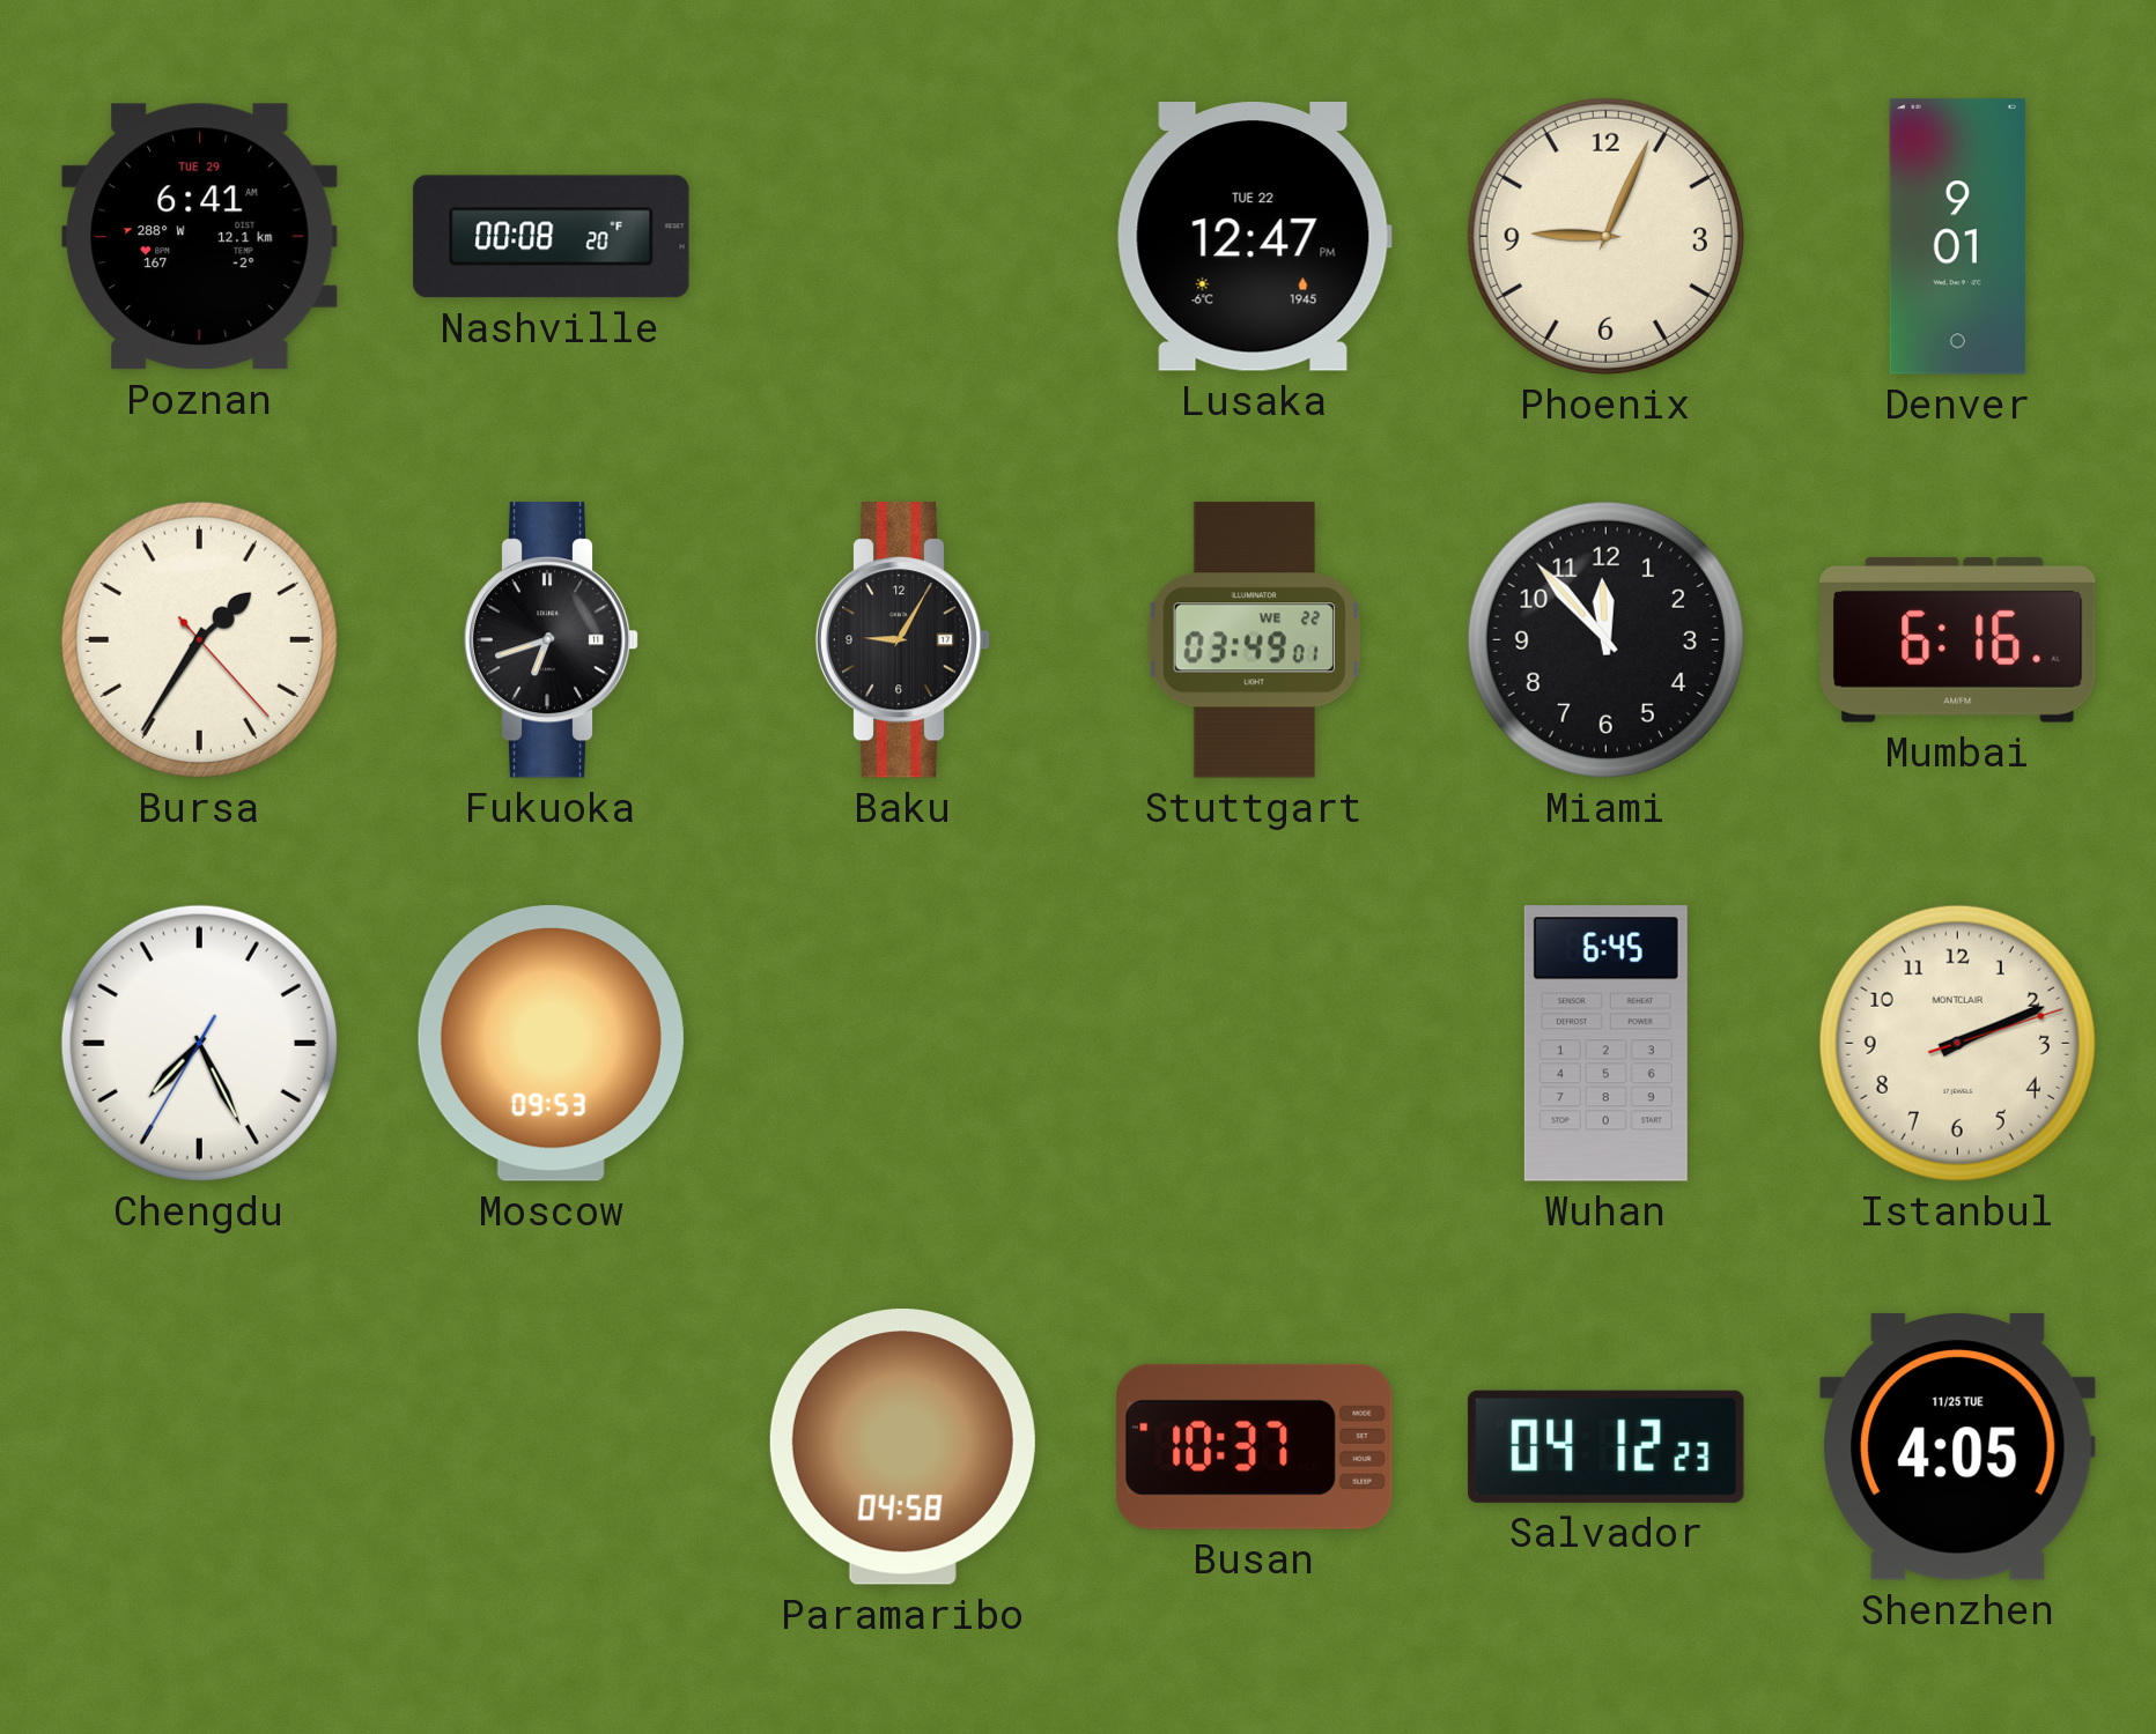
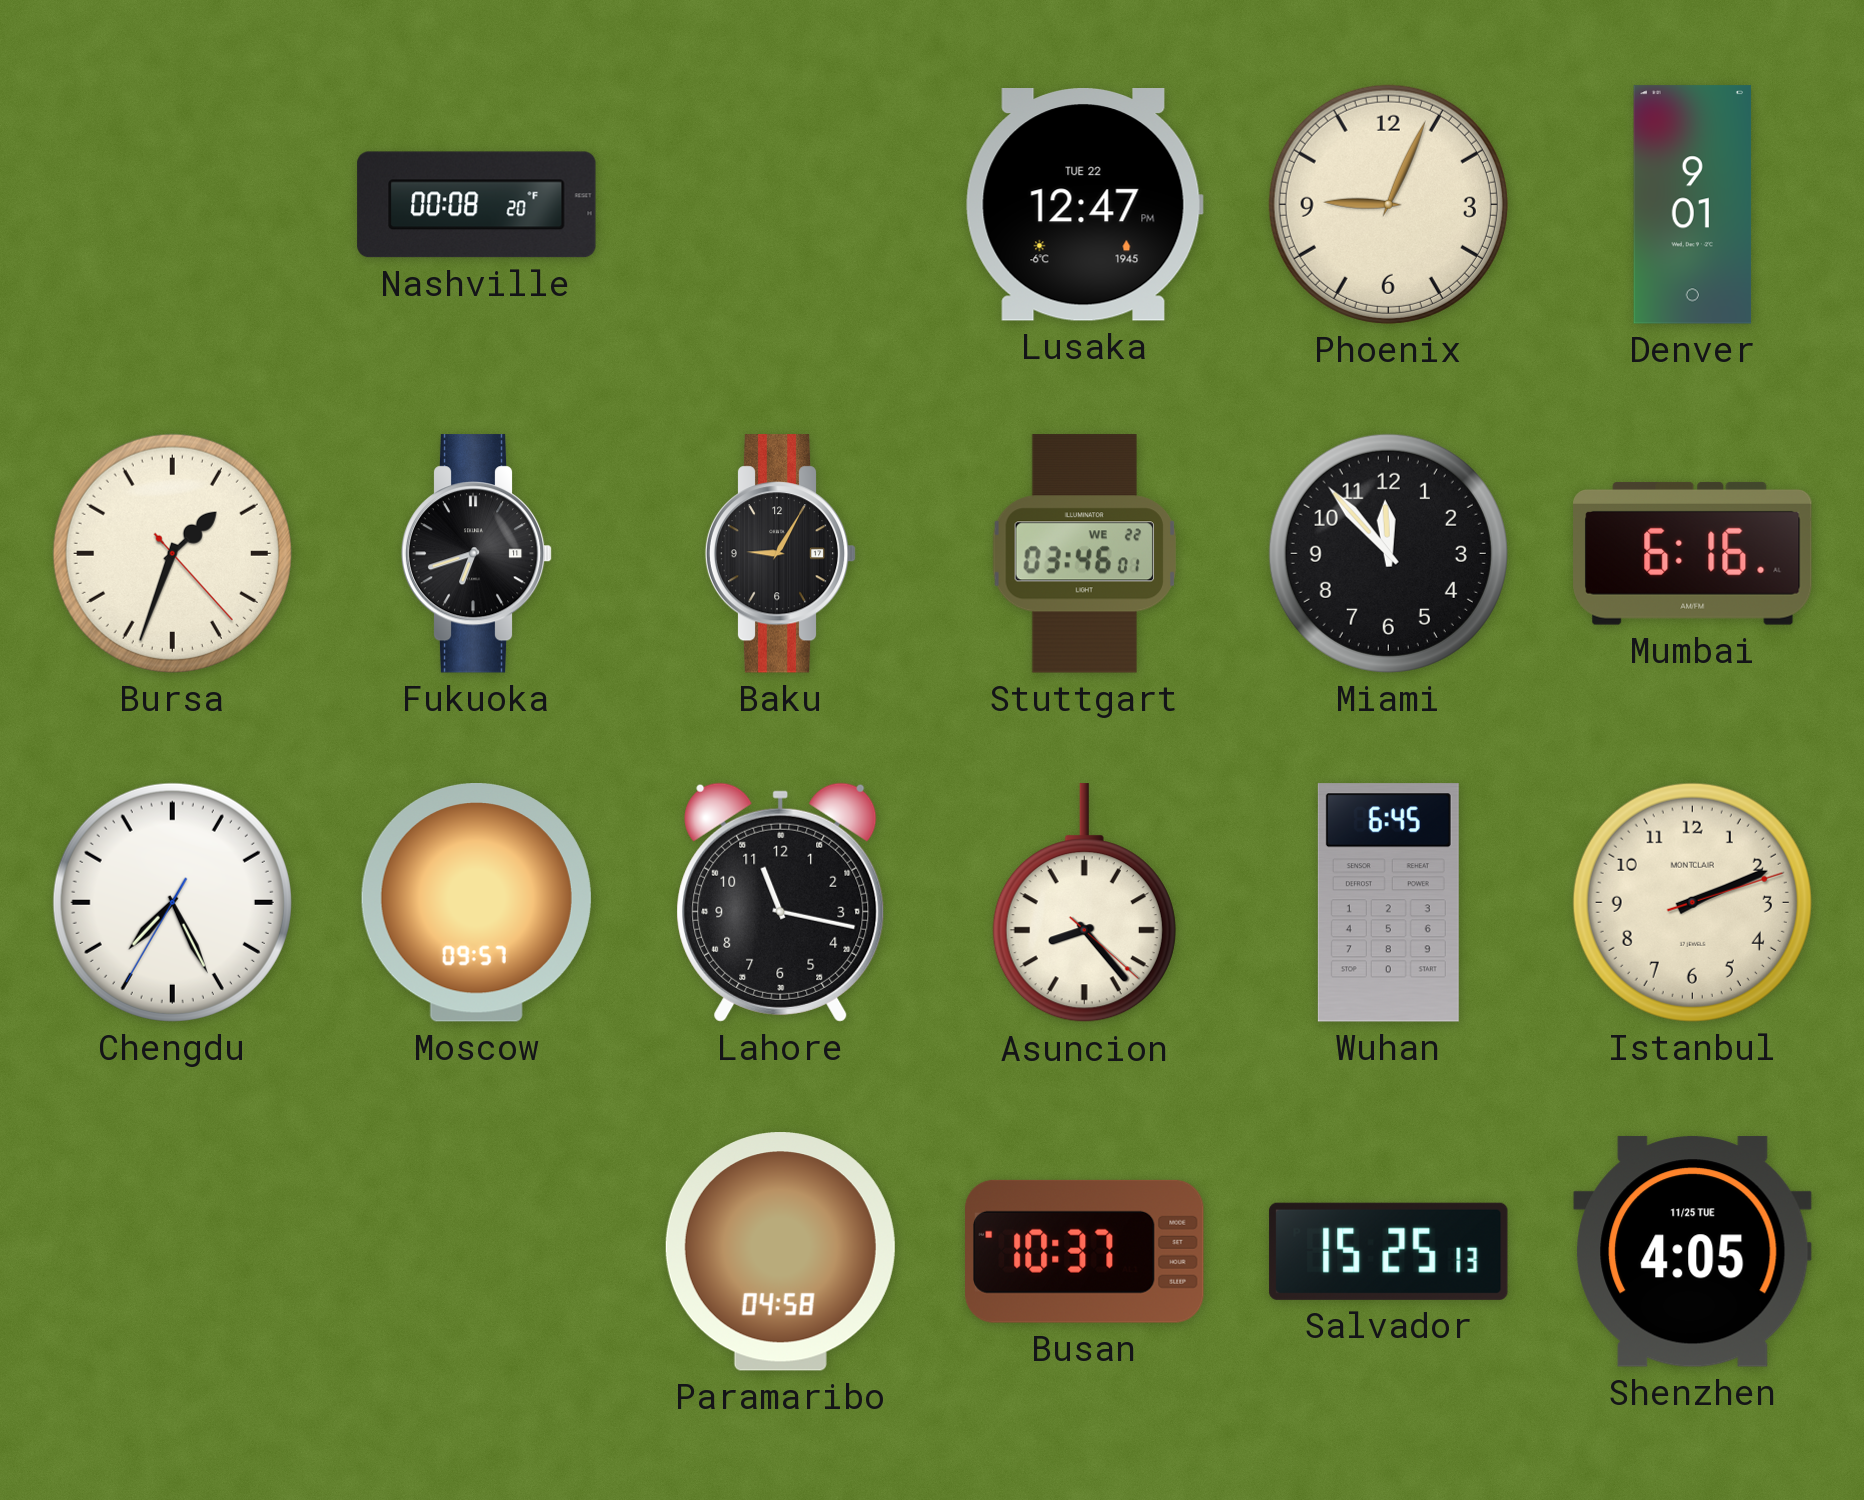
Poznan: 6:41 -> none
Bursa: 1:35 -> 1:33
Stuttgart: 03:49 -> 03:46
Moscow: 09:53 -> 09:57
Lahore: none -> 11:17
Asuncion: none -> 8:23
Salvador: 04:12 -> 15:25
